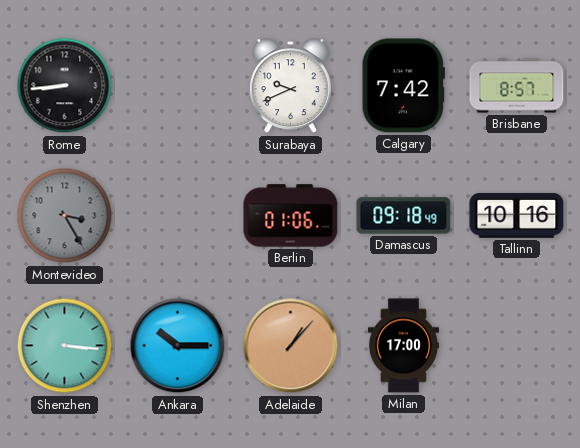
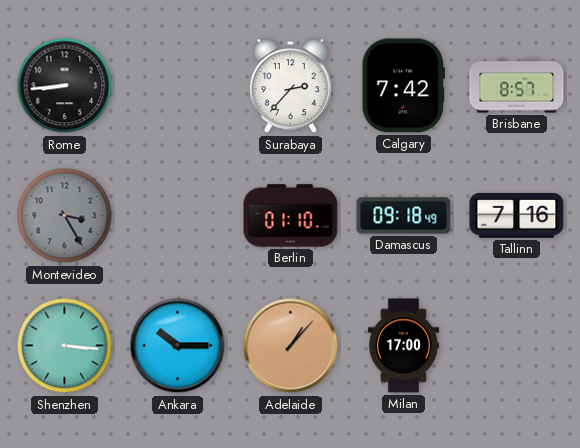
Surabaya: 9:41 -> 2:37
Berlin: 01:06 -> 01:10
Tallinn: 10:16 -> 7:16
